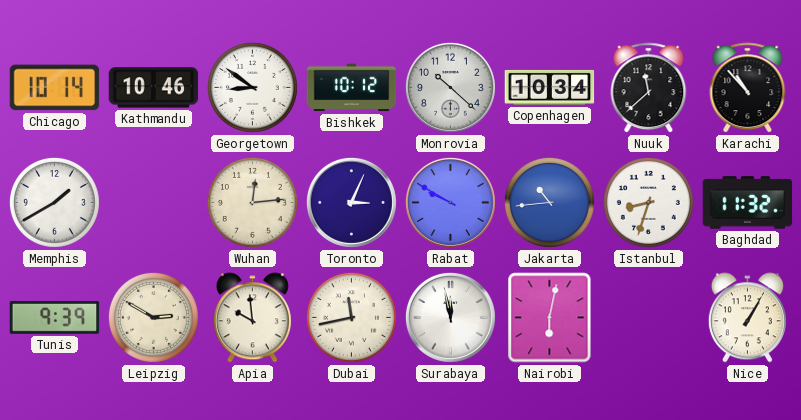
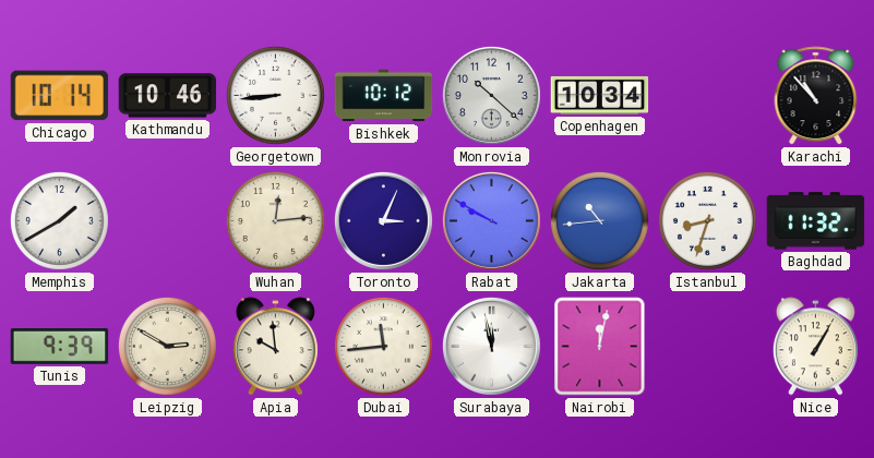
Georgetown: 8:51 -> 8:44
Nuuk: 11:38 -> none
Dubai: 11:43 -> 11:44
Nairobi: 6:02 -> 12:02
